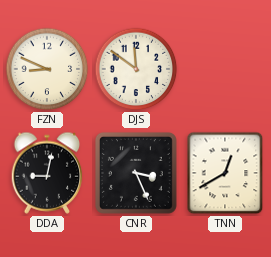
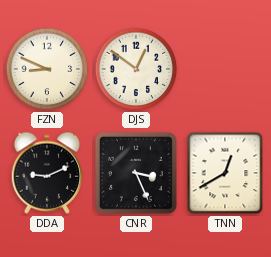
DJS: 11:51 -> 12:51
DDA: 9:02 -> 9:11
